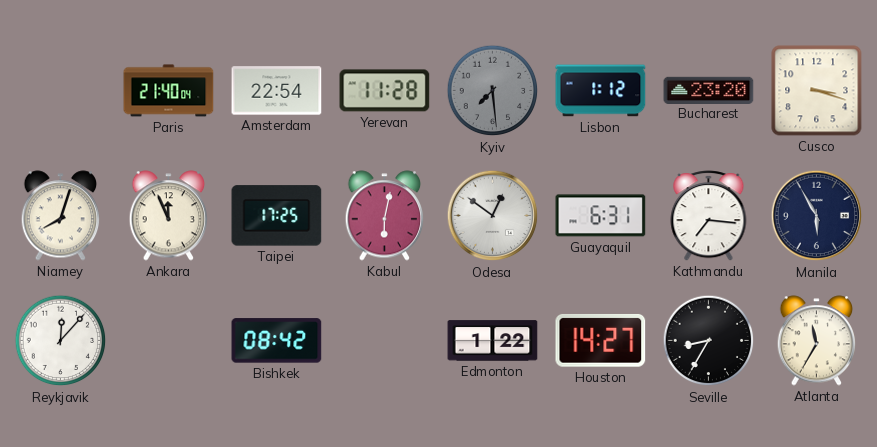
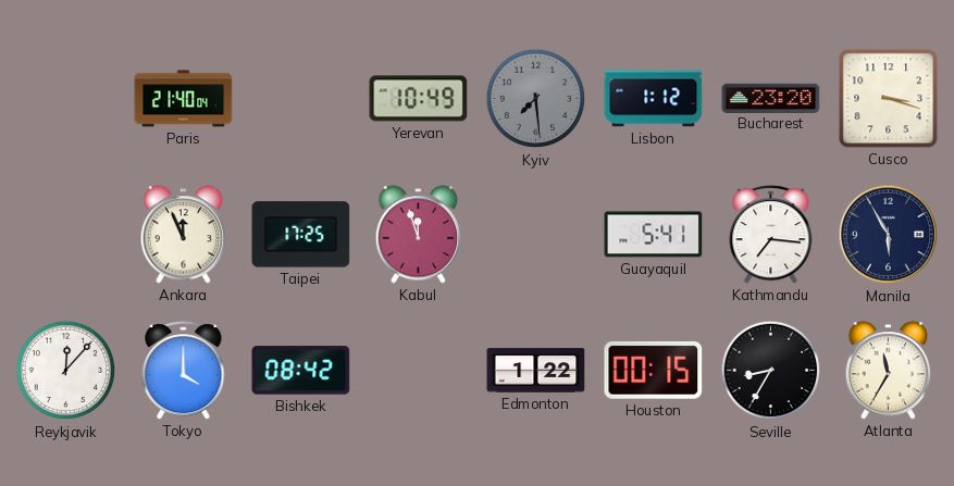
Amsterdam: 22:54 -> none
Yerevan: 11:28 -> 10:49
Niamey: 8:03 -> none
Kabul: 6:02 -> 11:57
Odesa: 12:51 -> none
Guayaquil: 6:31 -> 5:41
Tokyo: none -> 4:00
Houston: 14:27 -> 00:15
